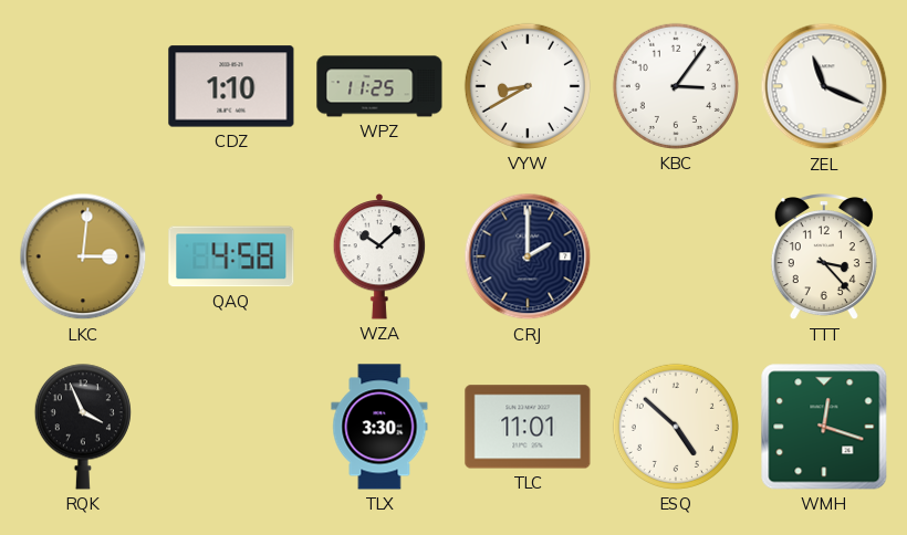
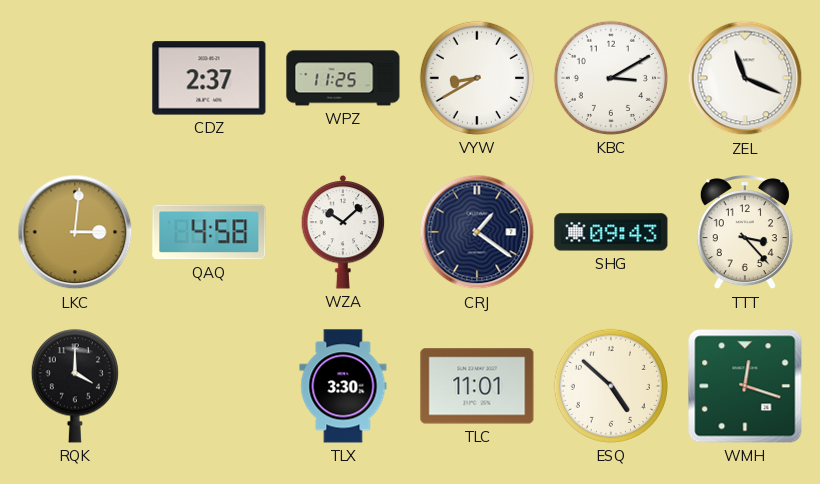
CDZ: 1:10 -> 2:37
KBC: 3:06 -> 3:10
CRJ: 2:00 -> 1:21
SHG: none -> 09:43
RQK: 3:56 -> 4:00
